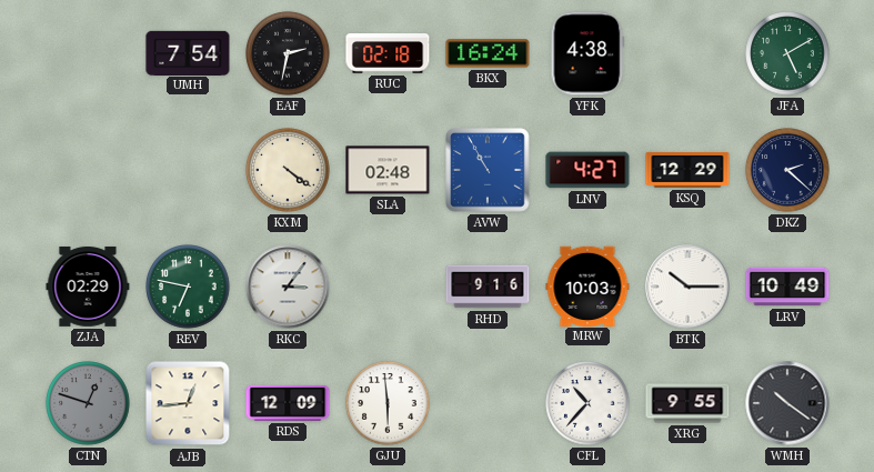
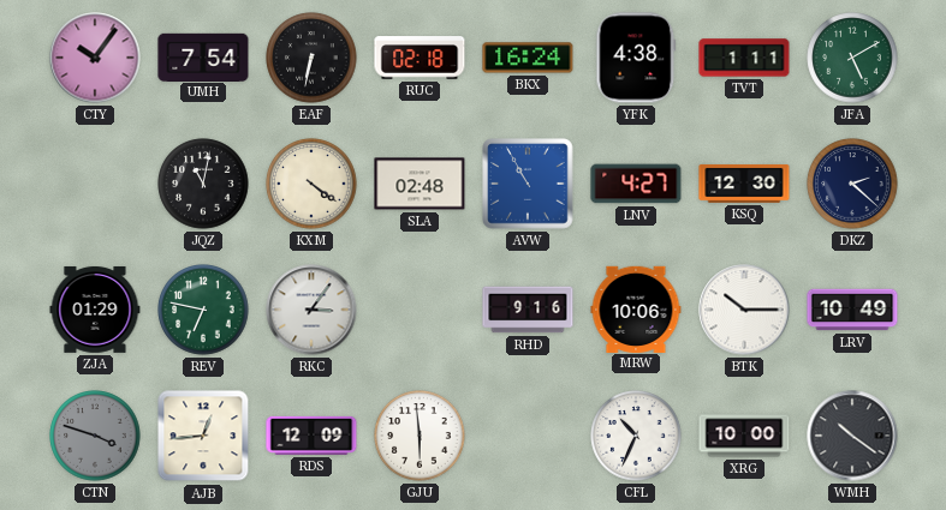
CTY: none -> 10:06
EAF: 2:32 -> 6:32
TVT: none -> 1:11
JQZ: none -> 11:02
KSQ: 12:29 -> 12:30
ZJA: 02:29 -> 01:29
MRW: 10:03 -> 10:06
CTN: 12:48 -> 3:48
CFL: 10:37 -> 10:34
XRG: 9:55 -> 10:00
